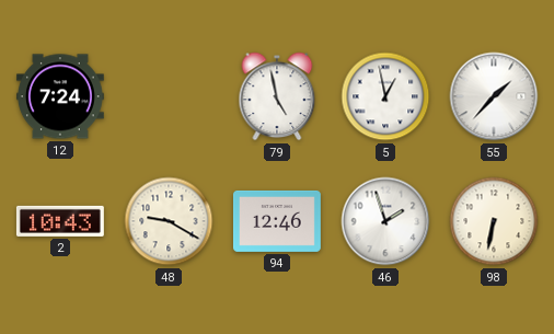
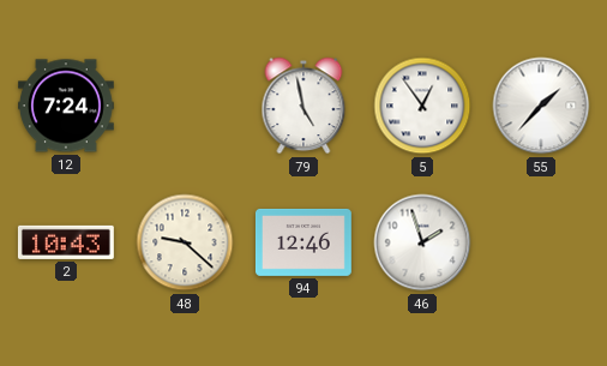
5: 12:58 -> 12:54
48: 9:20 -> 9:22
98: 6:32 -> none
